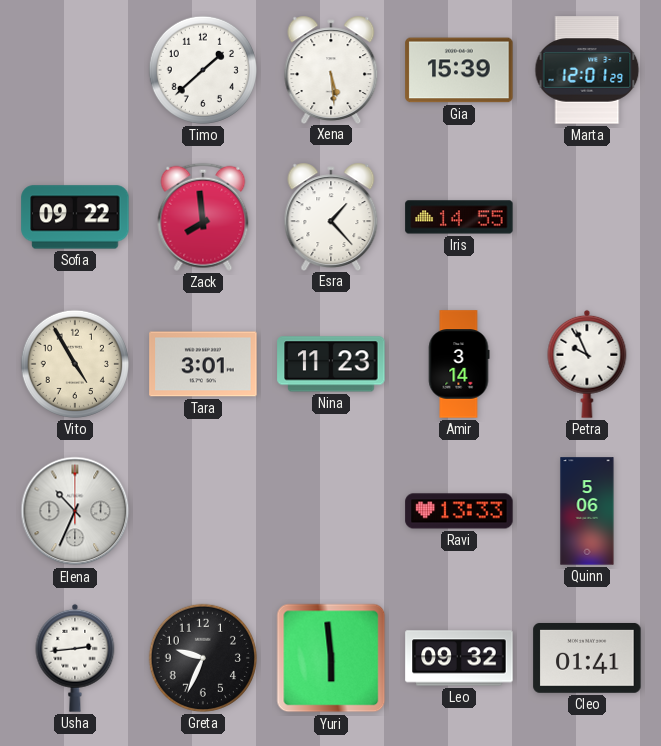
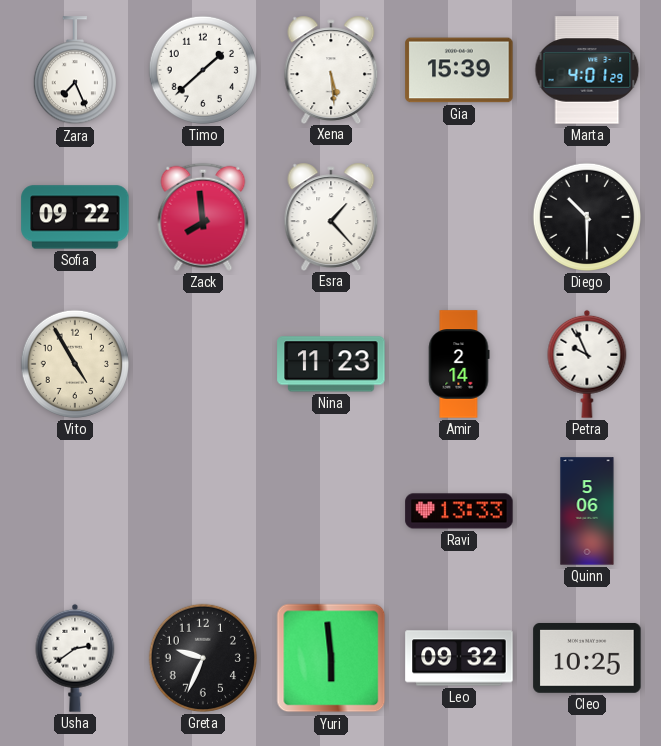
Zara: none -> 7:26
Marta: 12:01 -> 4:01
Iris: 14:55 -> none
Diego: none -> 10:30
Tara: 3:01 -> none
Amir: 3:14 -> 2:14
Elena: 10:34 -> none
Usha: 2:44 -> 2:39
Cleo: 01:41 -> 10:25
